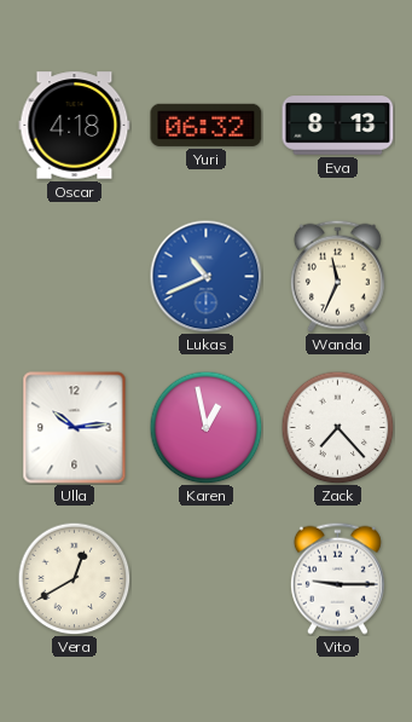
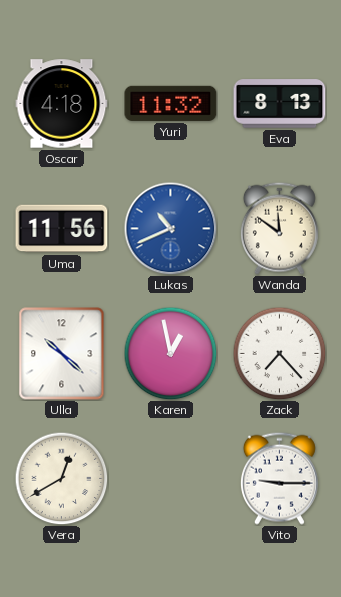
Yuri: 06:32 -> 11:32
Uma: none -> 11:56
Wanda: 11:34 -> 11:51
Ulla: 10:14 -> 10:22
